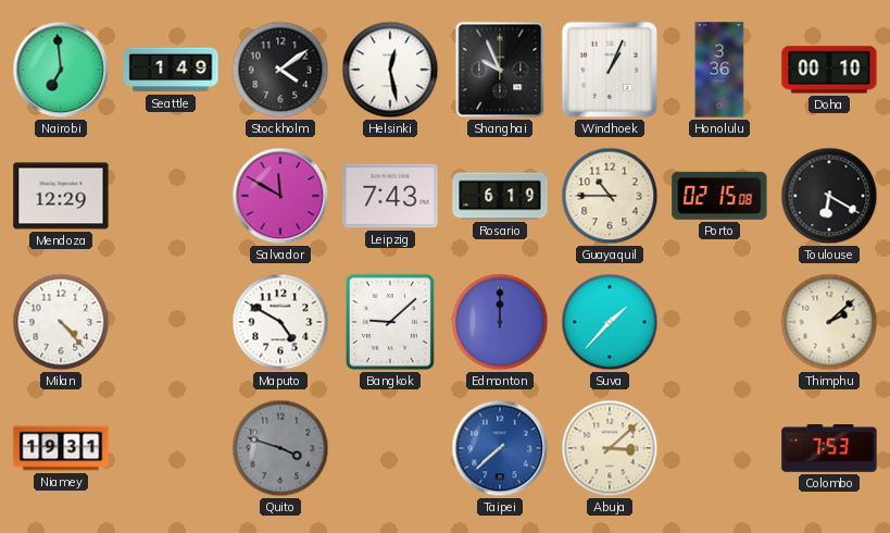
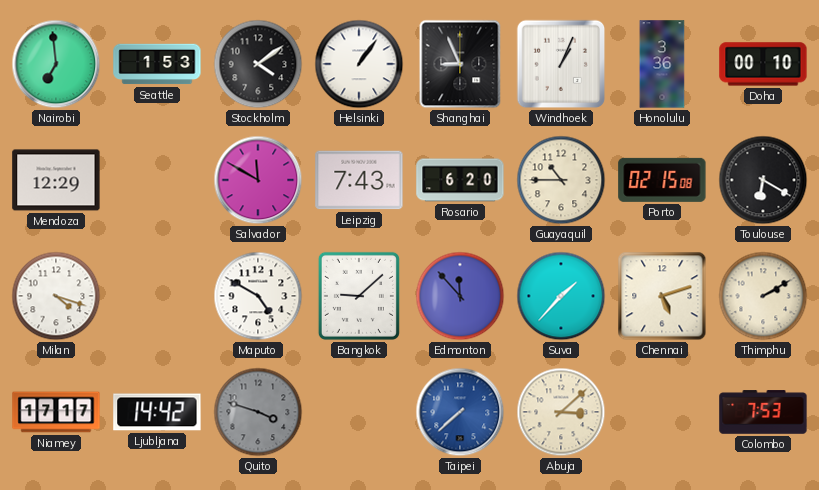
Seattle: 1:49 -> 1:53
Helsinki: 12:28 -> 1:06
Shanghai: 9:56 -> 8:56
Rosario: 6:19 -> 6:20
Milan: 4:23 -> 4:18
Edmonton: 12:00 -> 11:53
Chennai: none -> 5:12
Thimphu: 2:08 -> 2:10
Niamey: 19:31 -> 17:17
Ljubljana: none -> 14:42
